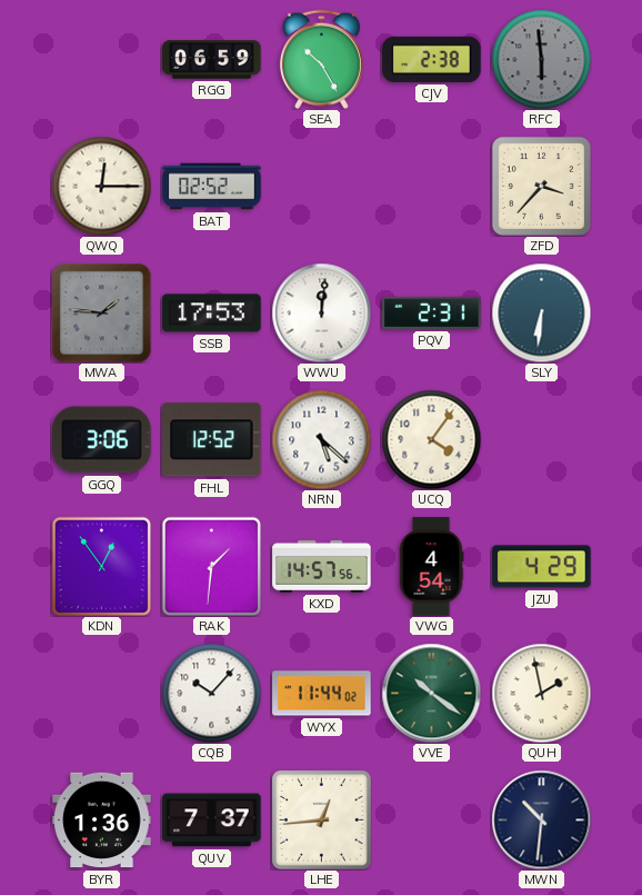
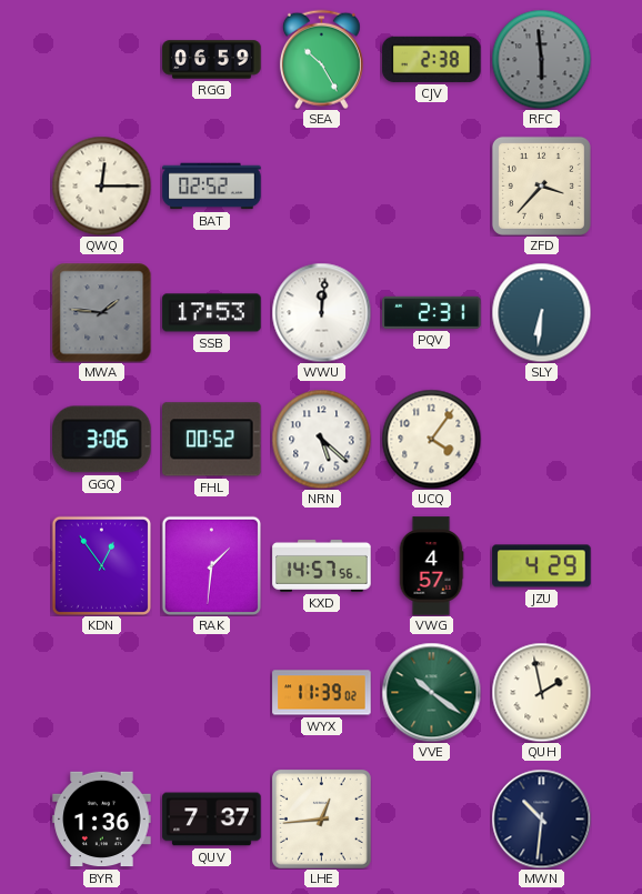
FHL: 12:52 -> 00:52
VWG: 4:54 -> 4:57
CQB: 10:07 -> none
WYX: 11:44 -> 11:39
